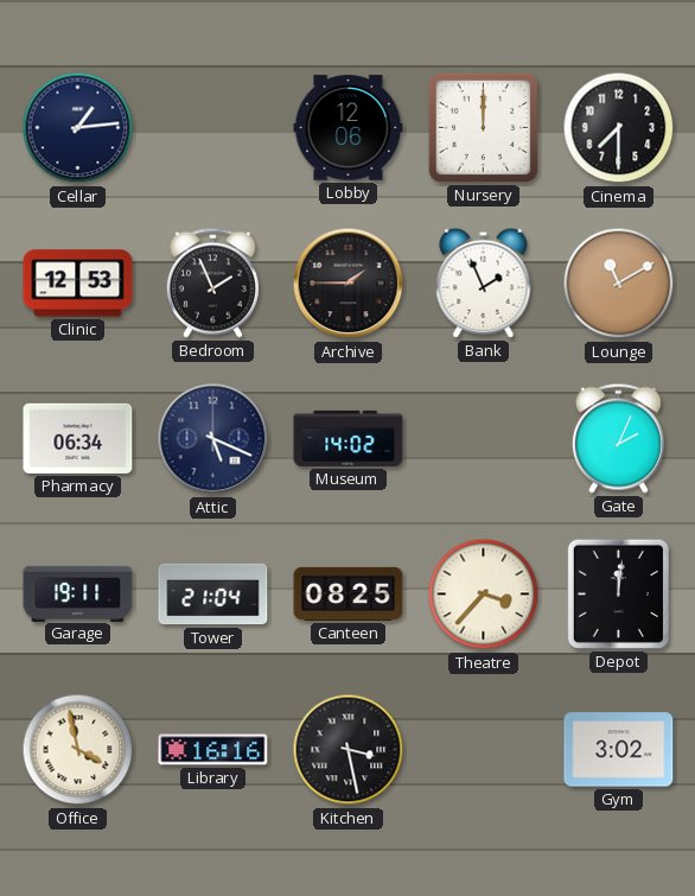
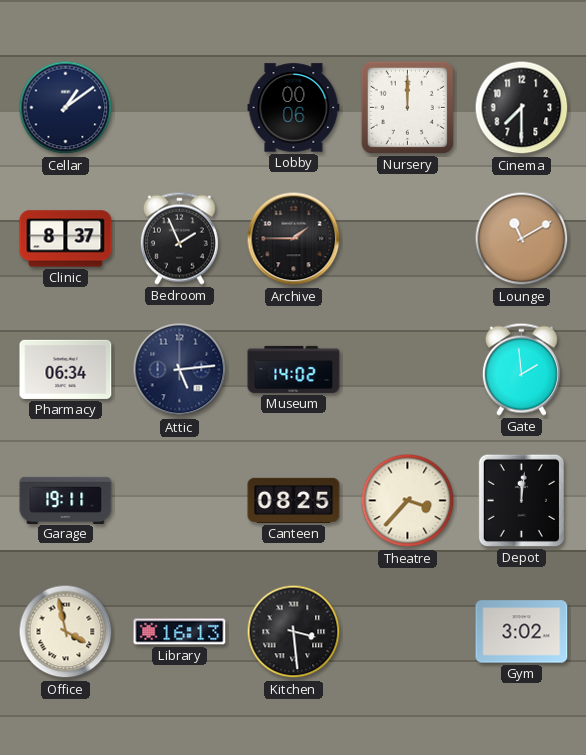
Cellar: 1:14 -> 1:09
Lobby: 12:06 -> 00:06
Clinic: 12:53 -> 8:37
Bank: 1:56 -> none
Attic: 5:19 -> 5:14
Gate: 2:04 -> 1:59
Tower: 21:04 -> none
Library: 16:16 -> 16:13
Kitchen: 3:28 -> 3:29
